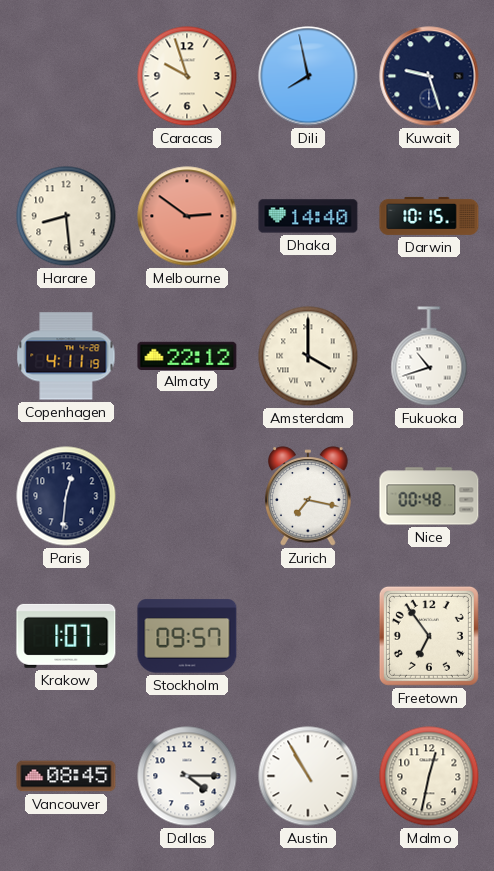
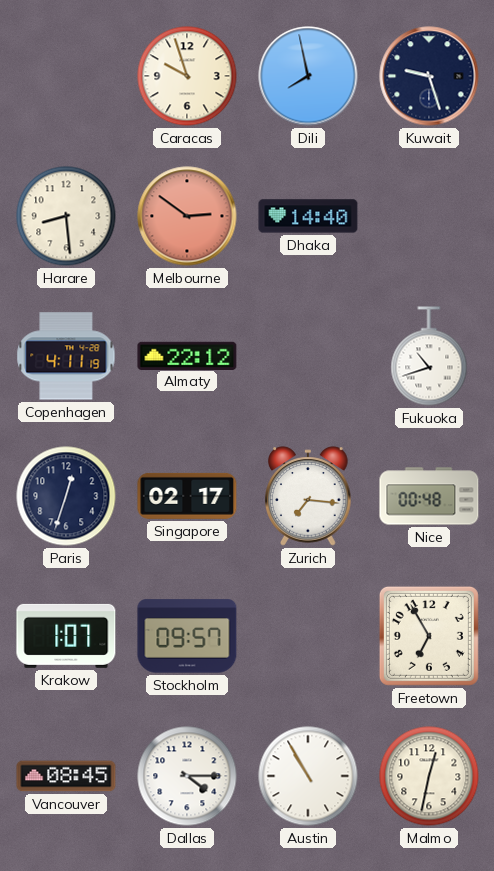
Darwin: 10:15 -> none
Amsterdam: 4:00 -> none
Paris: 12:31 -> 12:33
Singapore: none -> 02:17
Zurich: 7:17 -> 7:16
Freetown: 6:54 -> 6:55
